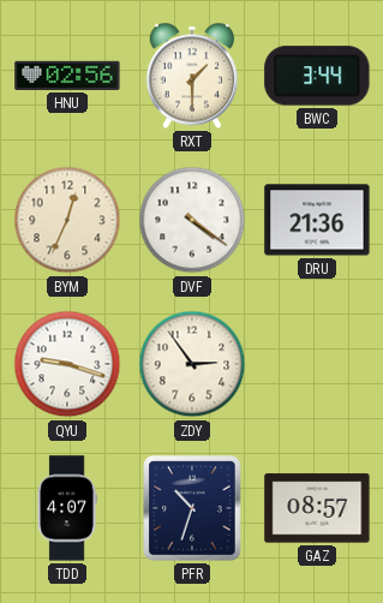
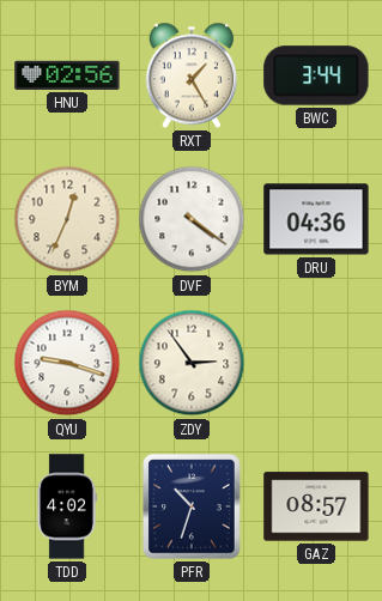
RXT: 1:30 -> 1:25
DRU: 21:36 -> 04:36
TDD: 4:07 -> 4:02
